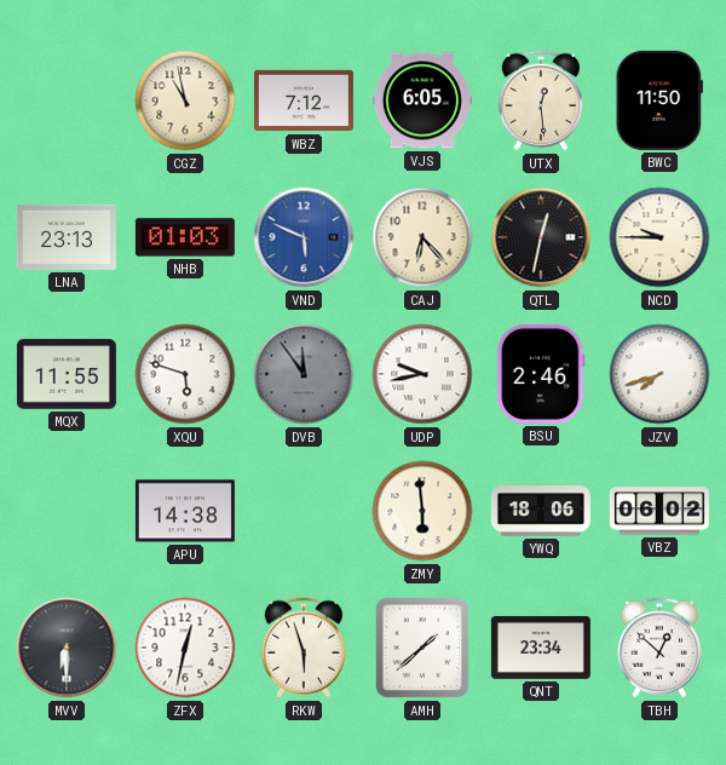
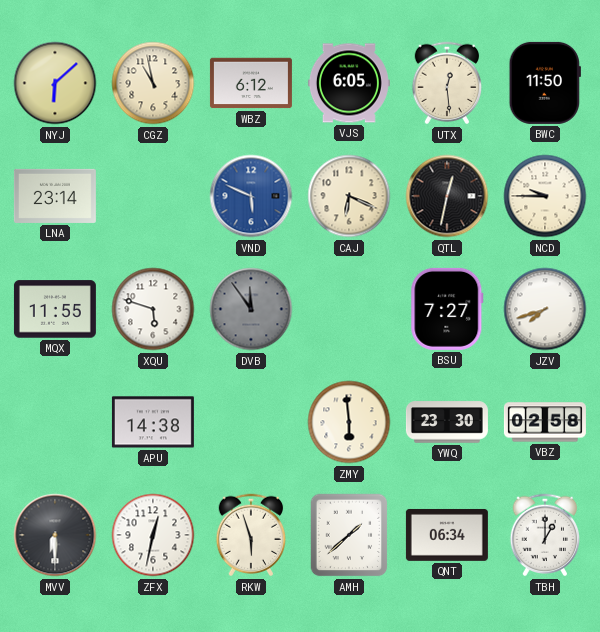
NYJ: none -> 6:08
WBZ: 7:12 -> 6:12
LNA: 23:13 -> 23:14
NHB: 01:03 -> none
CAJ: 6:23 -> 6:19
UDP: 9:43 -> none
BSU: 2:46 -> 7:27
YWQ: 18:06 -> 23:30
VBZ: 06:02 -> 02:58
QNT: 23:34 -> 06:34
TBH: 12:52 -> 1:00
